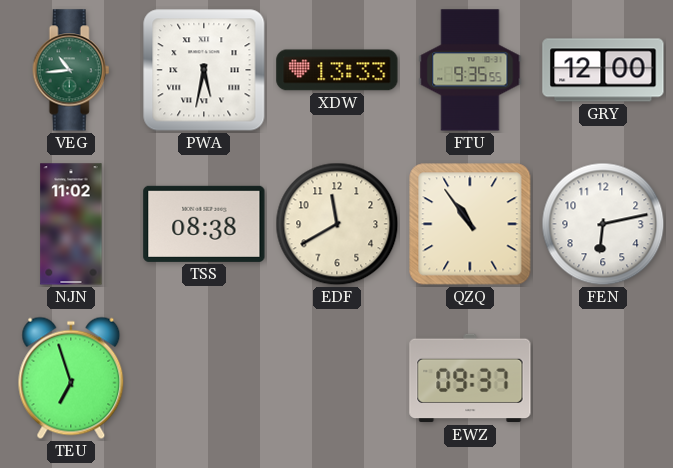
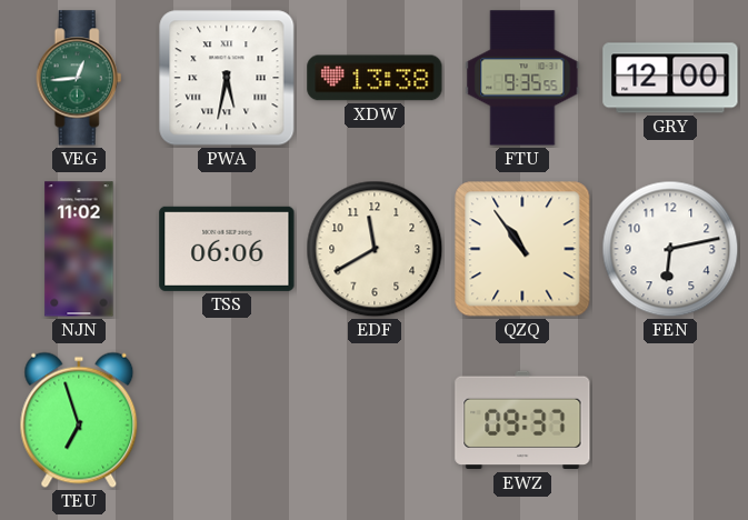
VEG: 10:44 -> 12:44
XDW: 13:33 -> 13:38
TSS: 08:38 -> 06:06
